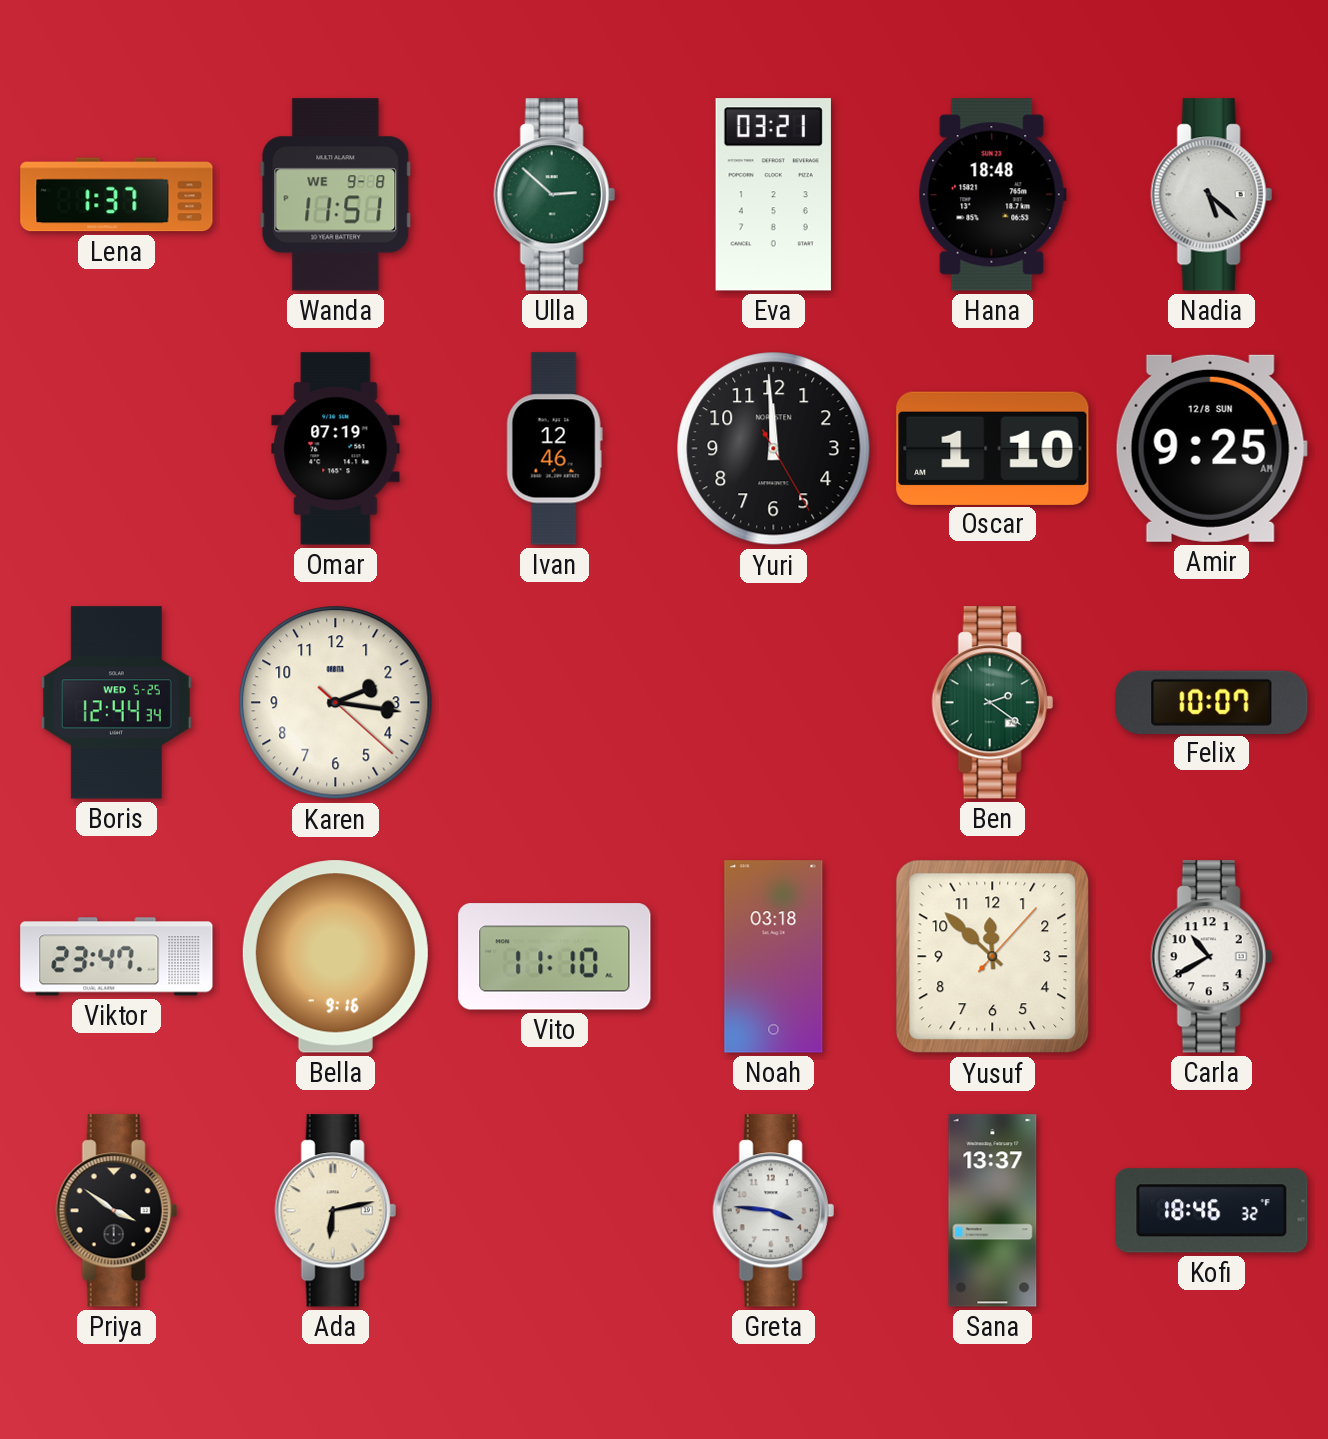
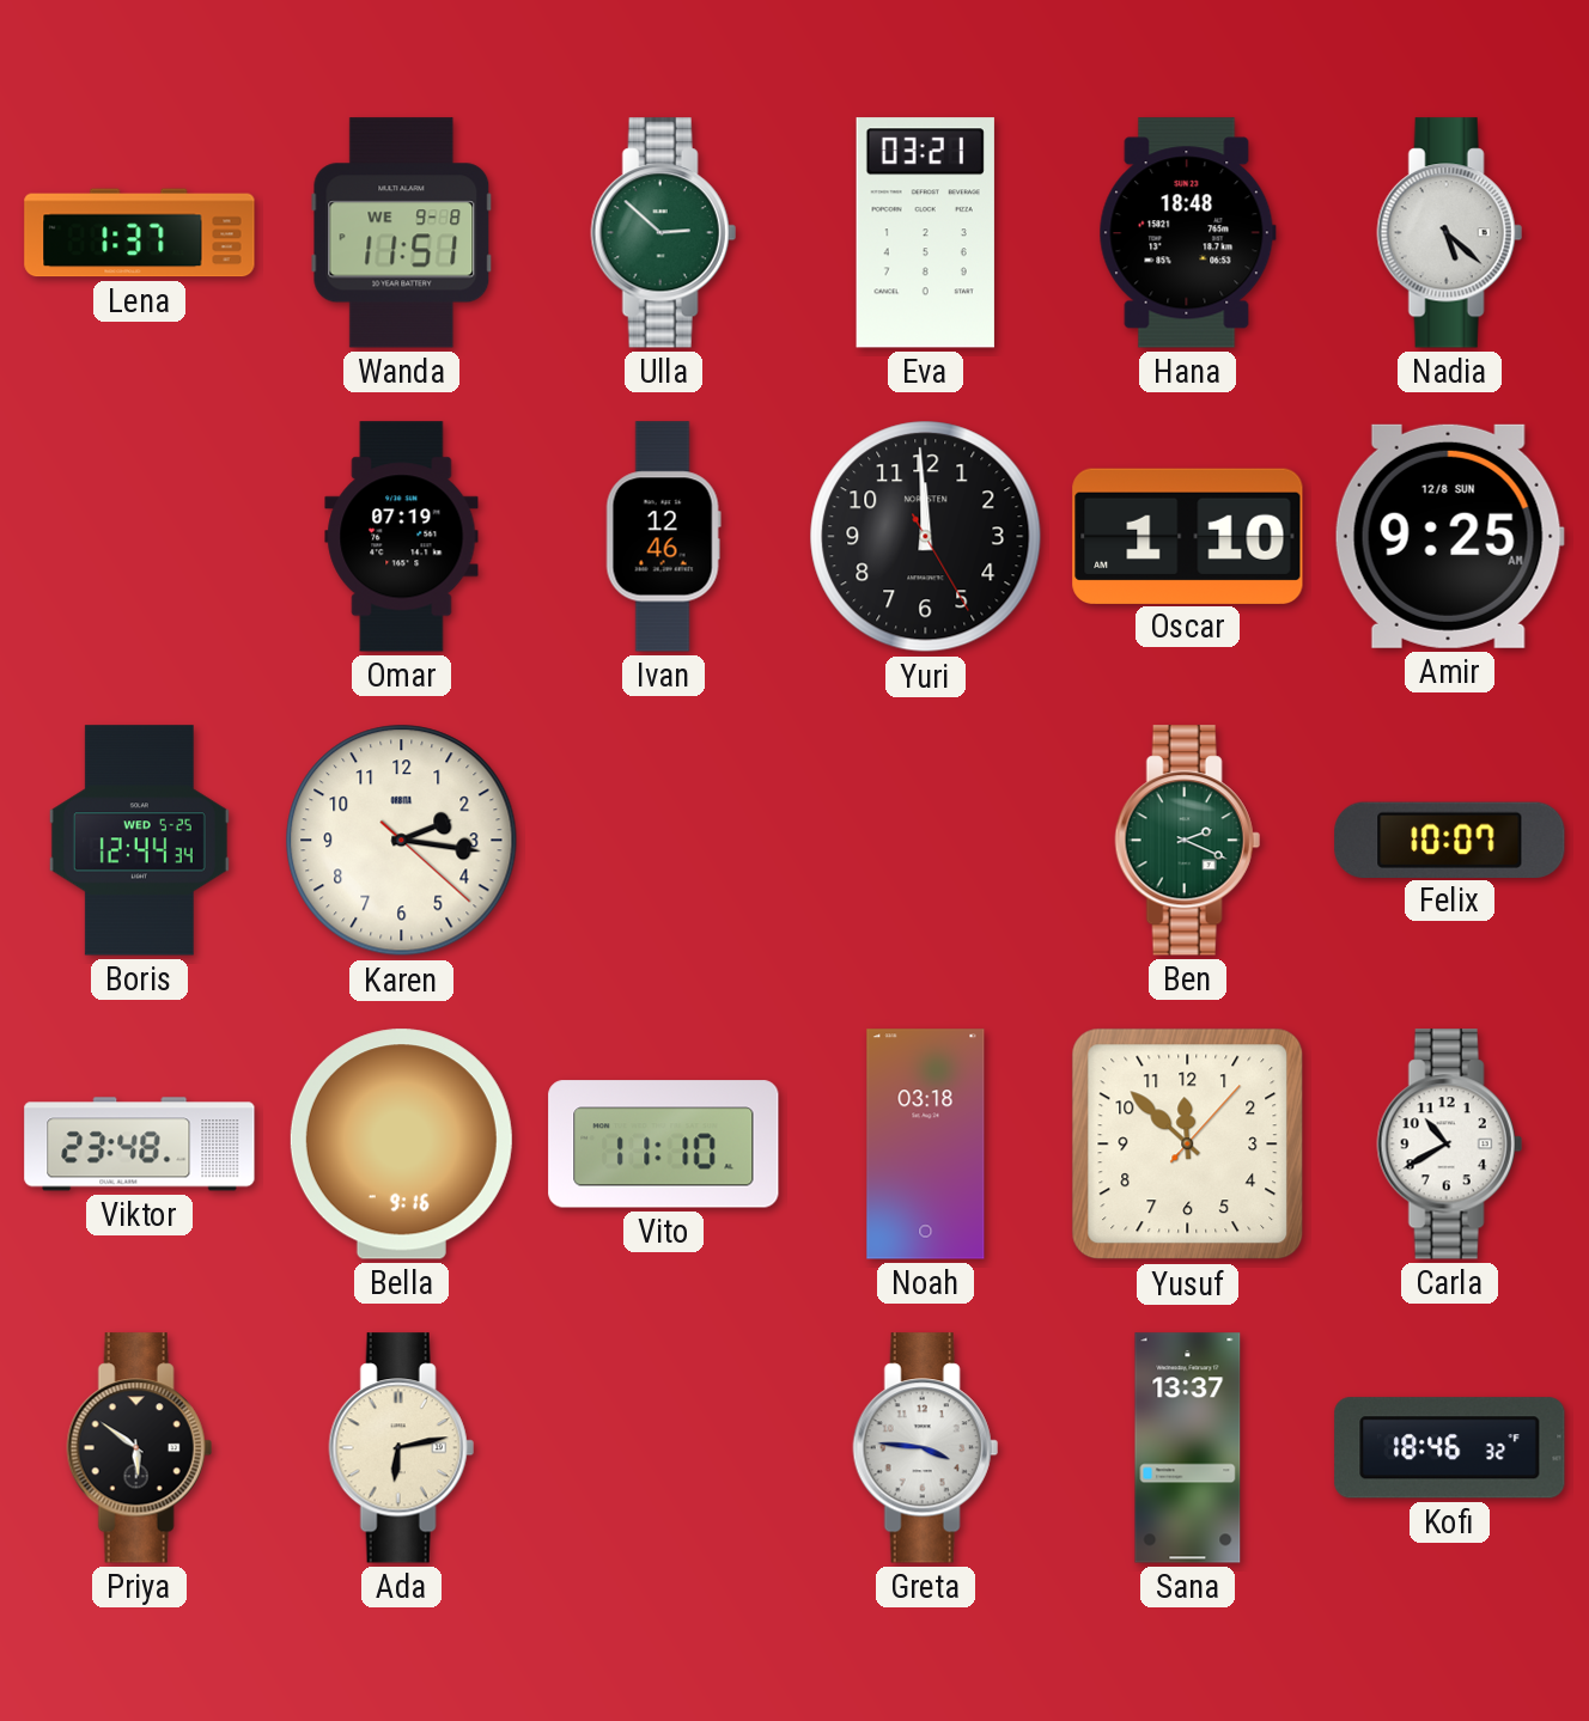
Ben: 2:21 -> 2:19
Viktor: 23:47 -> 23:48
Priya: 3:51 -> 5:51
